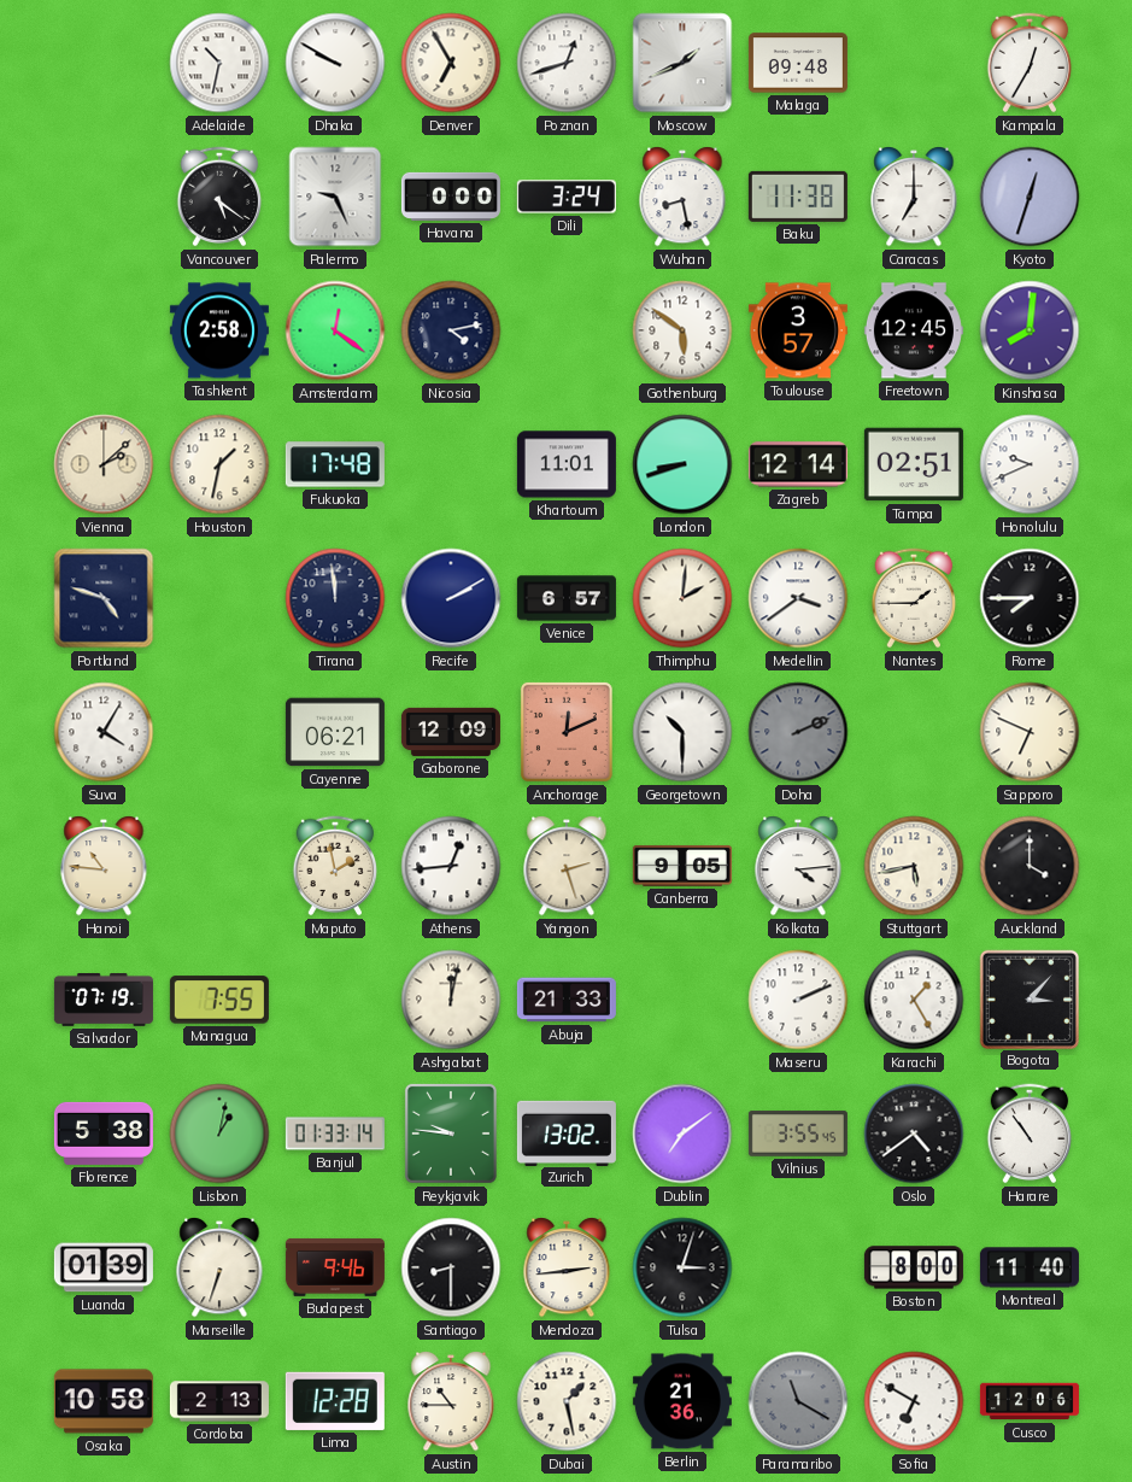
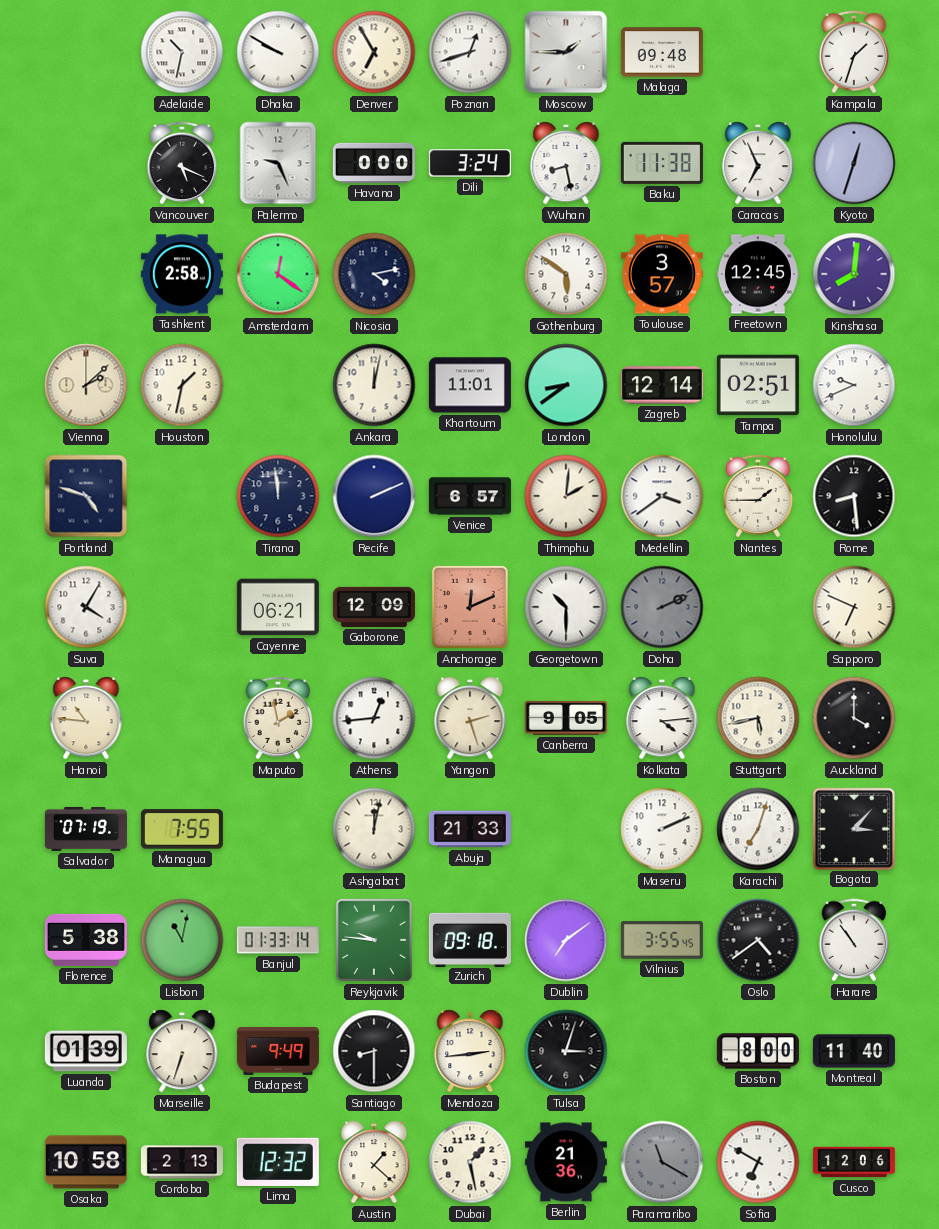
Moscow: 1:41 -> 1:45
Kampala: 12:35 -> 1:33
Vancouver: 5:21 -> 5:19
Caracas: 7:00 -> 6:56
Fukuoka: 17:48 -> none
Ankara: none -> 12:02
London: 8:42 -> 8:39
Recife: 2:10 -> 2:11
Rome: 7:45 -> 8:29
Karachi: 1:25 -> 7:03
Lisbon: 1:02 -> 11:02
Zurich: 13:02 -> 09:18
Budapest: 9:46 -> 9:49
Lima: 12:28 -> 12:32
Austin: 10:45 -> 1:22
